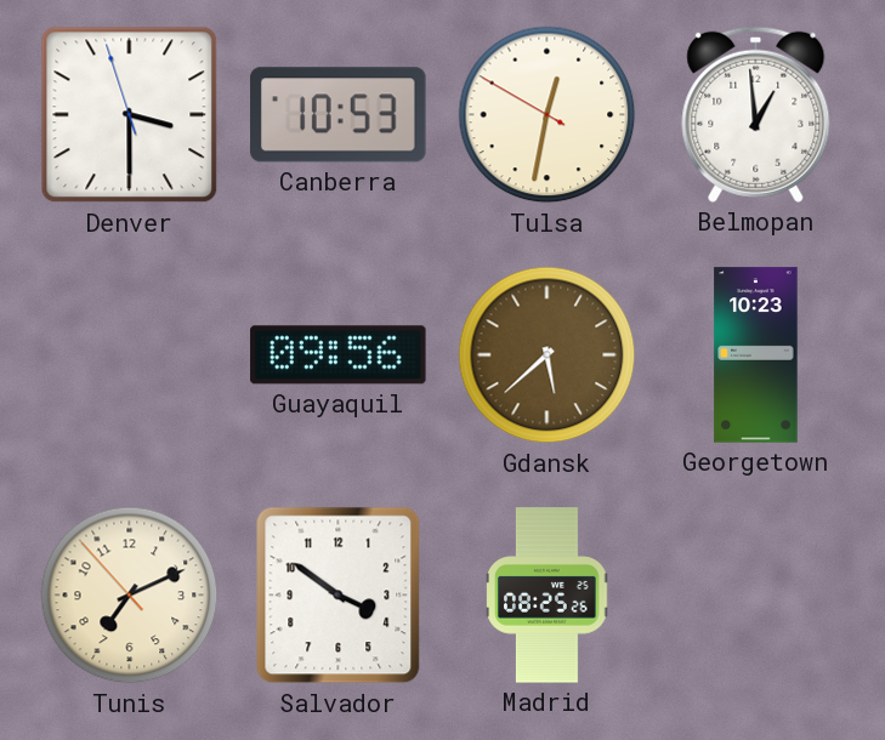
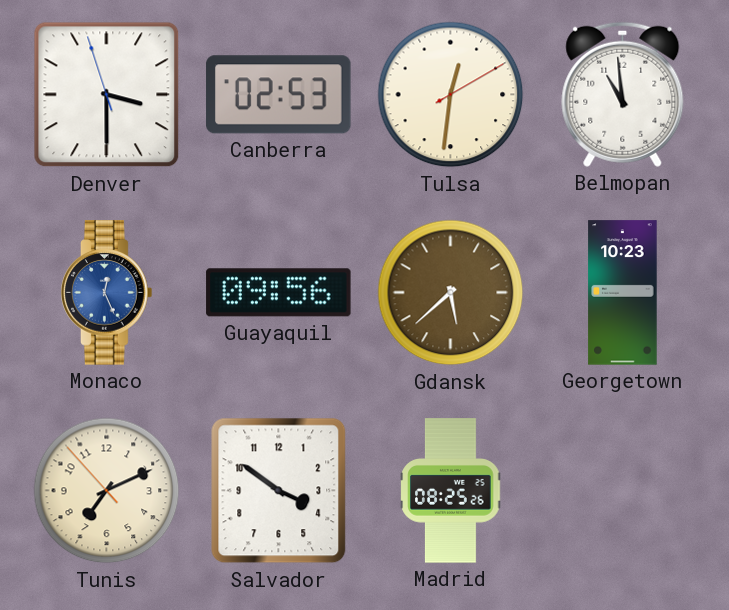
Canberra: 10:53 -> 02:53
Tulsa: 12:31:50 -> 12:31:10
Belmopan: 12:59 -> 10:59
Monaco: none -> 12:26
